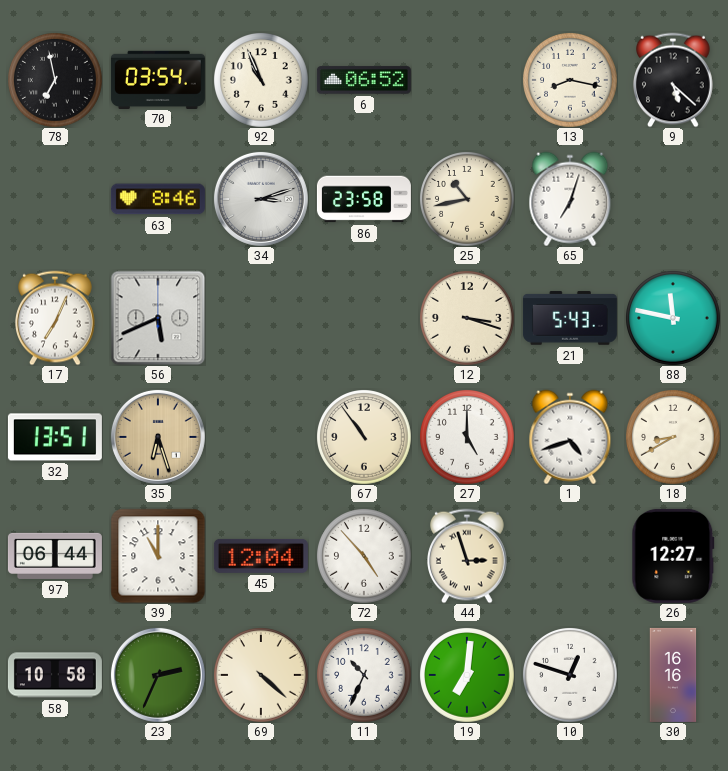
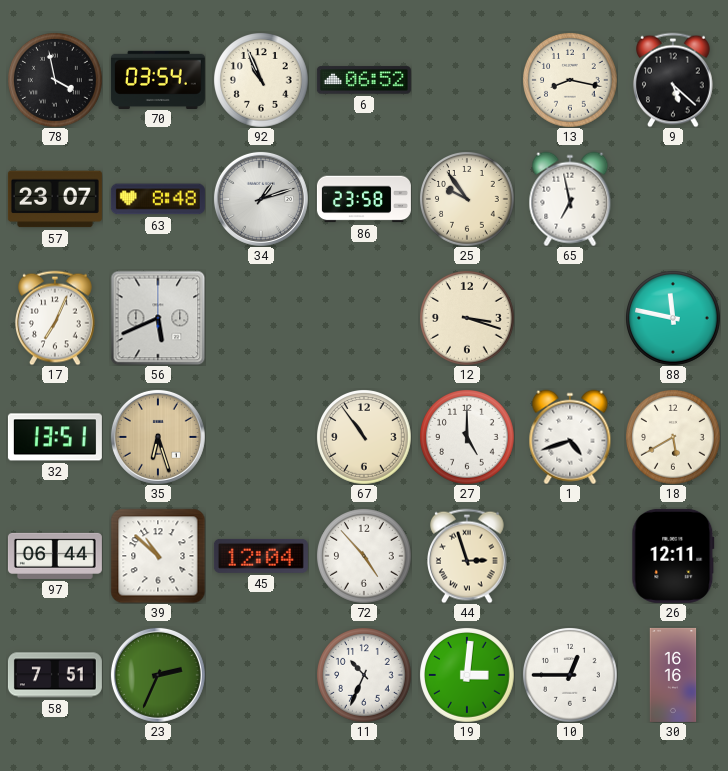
78: 6:58 -> 3:58
57: none -> 23:07
63: 8:46 -> 8:48
34: 3:12 -> 1:12
25: 10:43 -> 9:54
65: 7:03 -> 6:58
21: 5:43 -> none
18: 8:40 -> 5:40
39: 11:00 -> 10:52
26: 12:27 -> 12:11
58: 10:58 -> 7:51
69: 4:22 -> none
19: 7:01 -> 3:01
10: 12:48 -> 12:45
